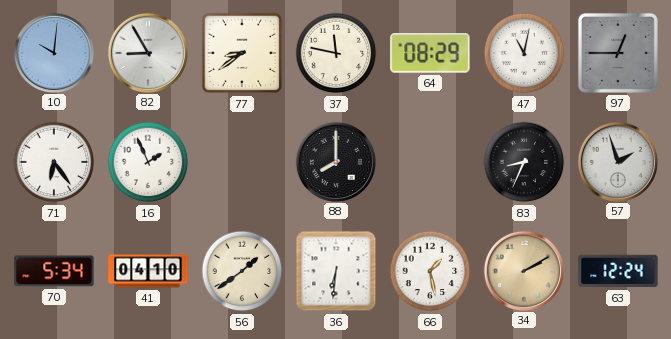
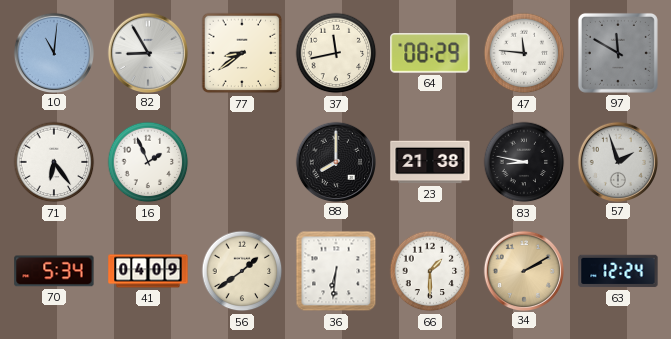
10: 10:01 -> 11:01
37: 11:47 -> 11:43
47: 11:02 -> 11:46
97: 12:45 -> 11:50
23: none -> 21:38
83: 8:34 -> 8:47
41: 04:10 -> 04:09
66: 1:28 -> 1:30
